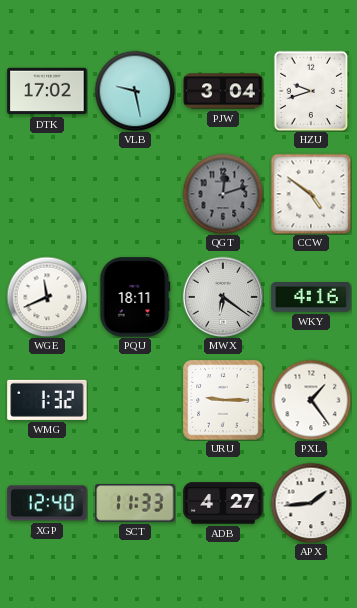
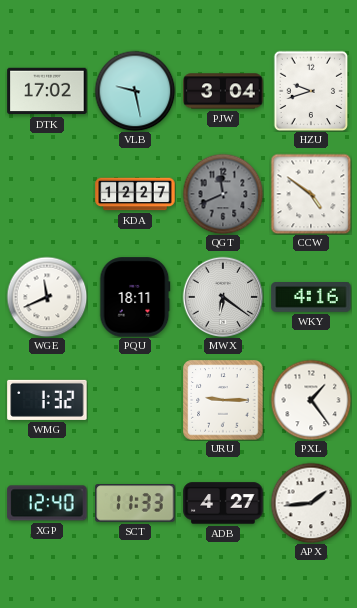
KDA: none -> 12:27
QGT: 12:12 -> 11:41
